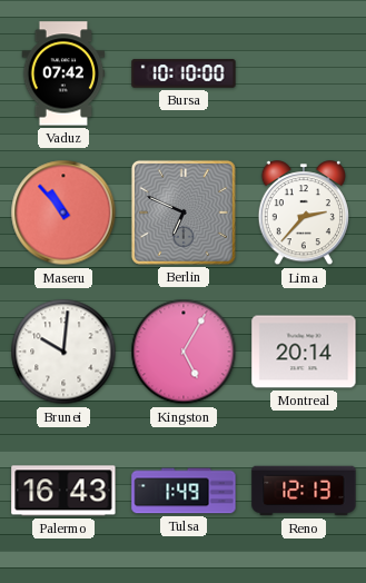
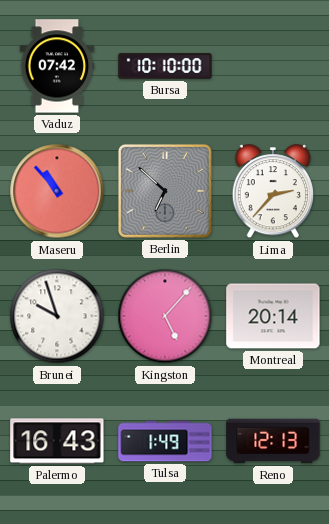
Berlin: 6:49 -> 6:52
Brunei: 10:01 -> 9:57
Kingston: 5:05 -> 5:07
